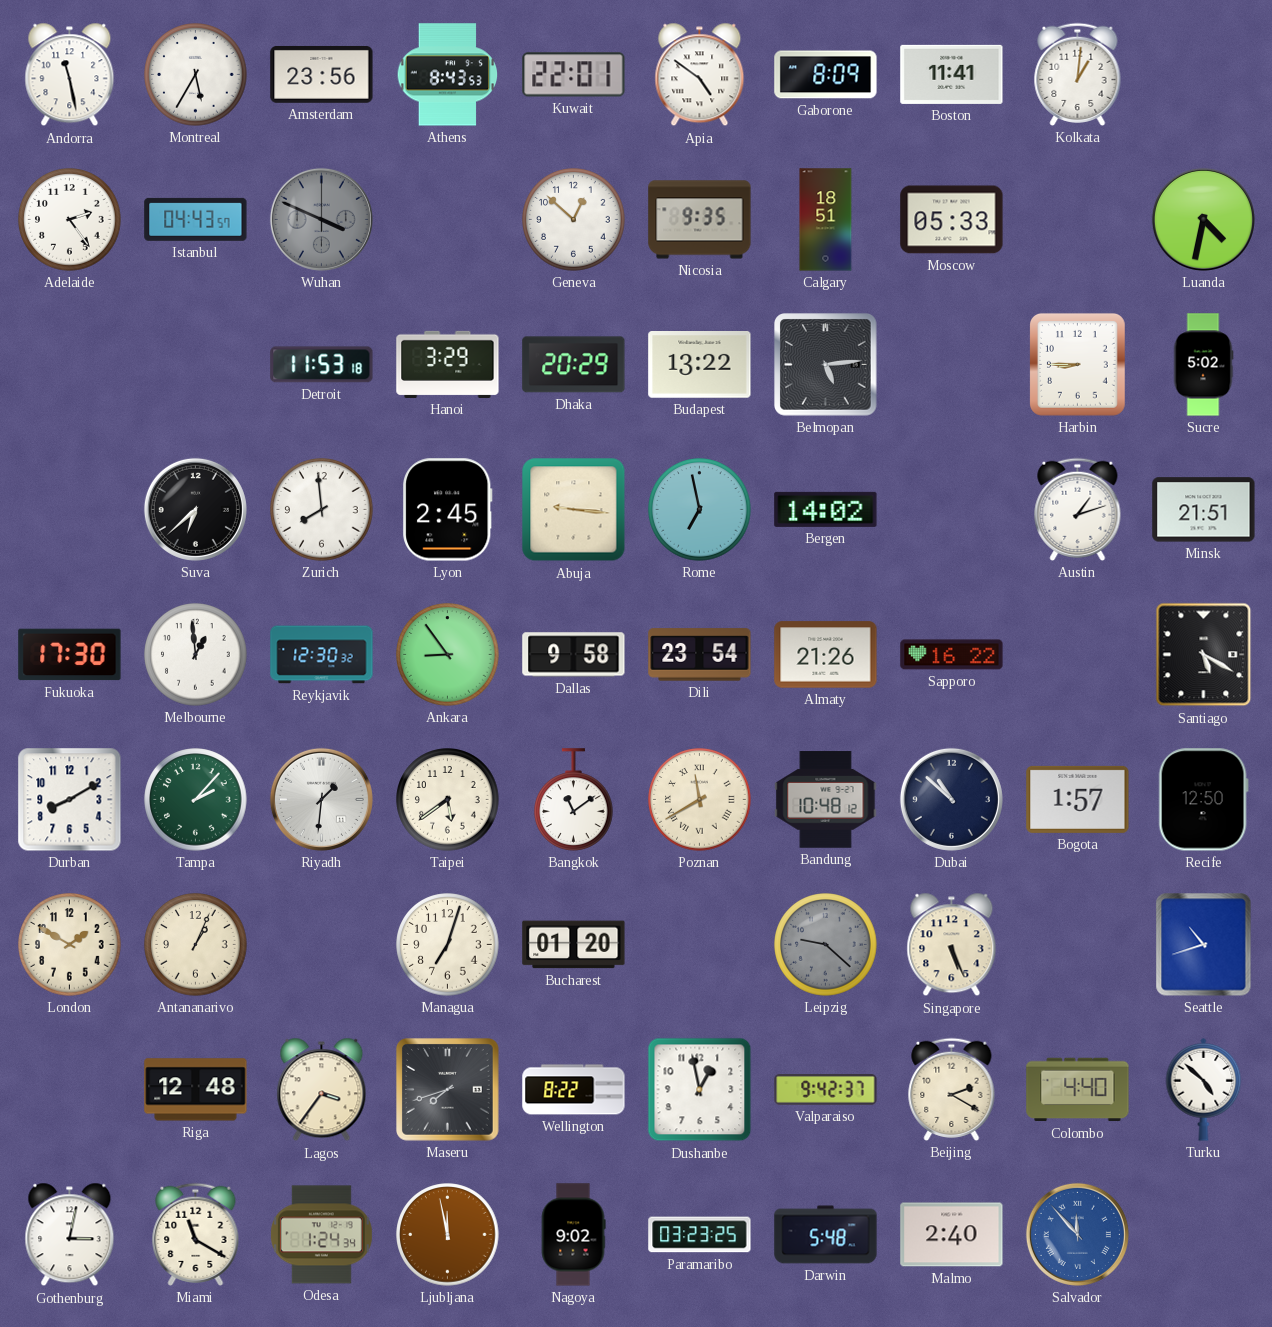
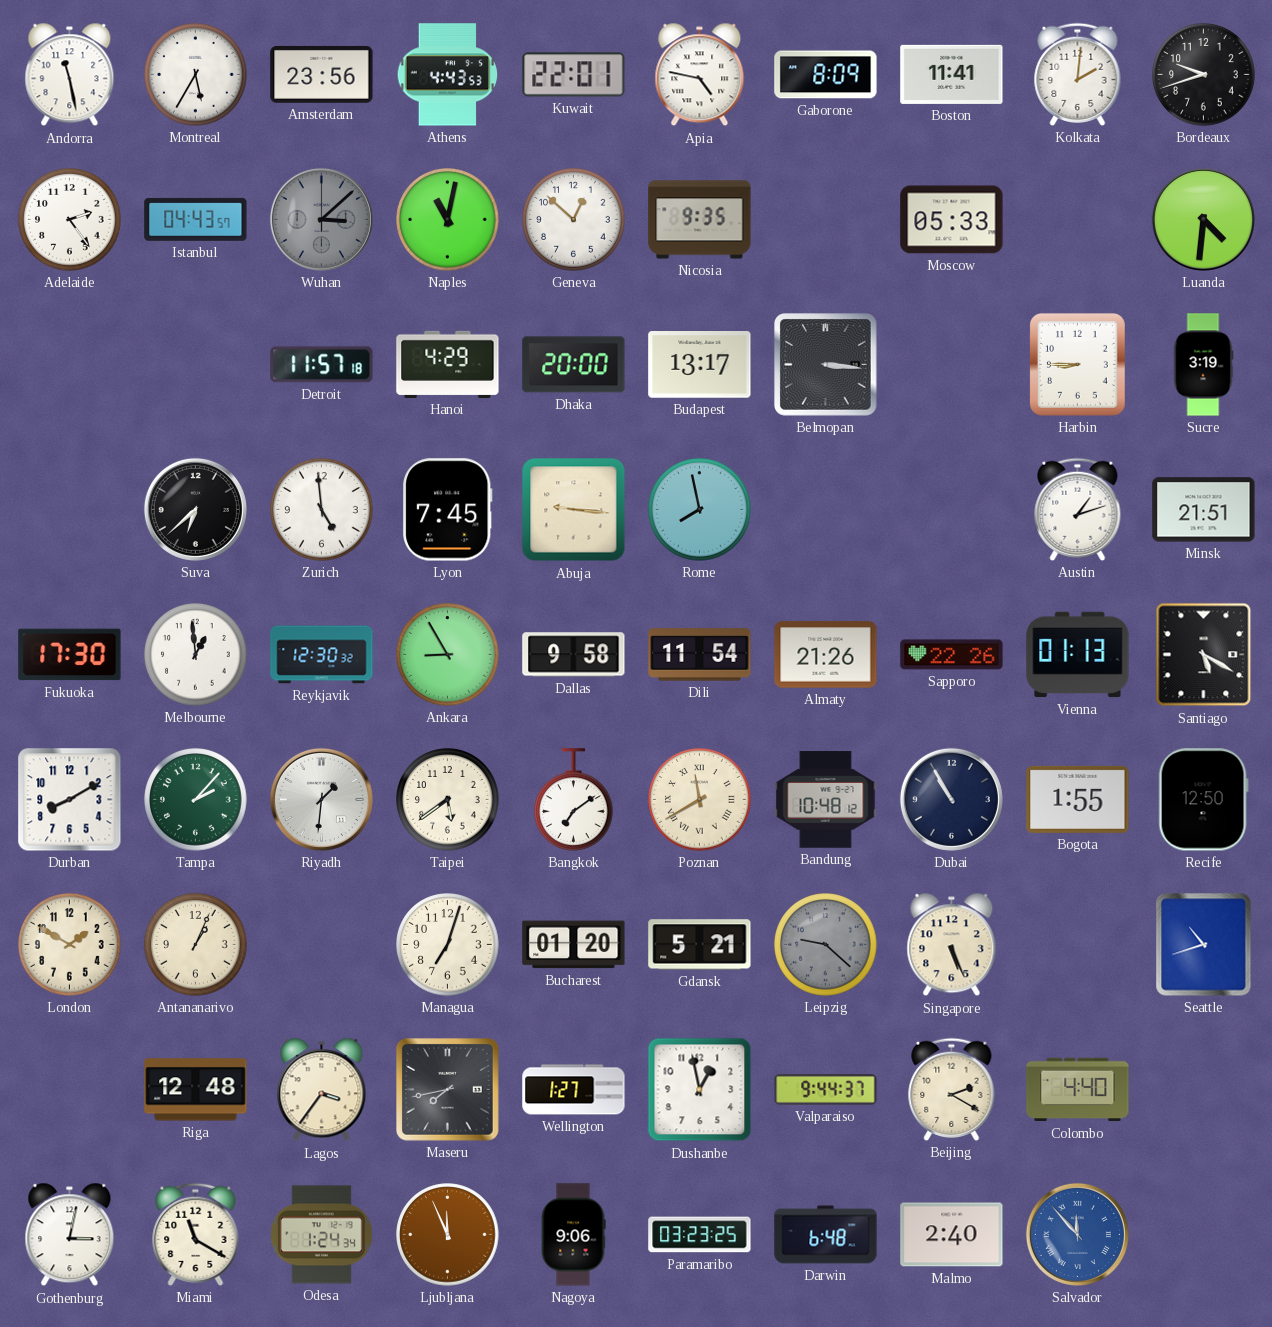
Athens: 8:43 -> 4:43
Apia: 4:51 -> 4:47
Kolkata: 1:01 -> 2:01
Bordeaux: none -> 9:42
Wuhan: 3:49 -> 3:08
Naples: none -> 11:02
Calgary: 18:51 -> none
Luanda: 4:32 -> 4:31
Detroit: 11:53 -> 11:57
Hanoi: 3:29 -> 4:29
Dhaka: 20:29 -> 20:00
Budapest: 13:22 -> 13:17
Belmopan: 5:14 -> 3:16
Sucre: 5:02 -> 3:19
Zurich: 7:59 -> 4:59
Lyon: 2:45 -> 7:45
Rome: 6:58 -> 7:58
Bergen: 14:02 -> none
Ankara: 8:54 -> 8:55
Dili: 23:54 -> 11:54
Sapporo: 16:22 -> 22:26
Vienna: none -> 01:13
Bangkok: 11:09 -> 7:09
Dubai: 10:52 -> 10:55
Bogota: 1:57 -> 1:55
Gdansk: none -> 5:21
Maseru: 7:42 -> 7:43
Wellington: 8:22 -> 1:27
Valparaiso: 9:42 -> 9:44
Turku: 4:52 -> none
Ljubljana: 11:58 -> 11:56
Nagoya: 9:02 -> 9:06
Darwin: 5:48 -> 6:48
